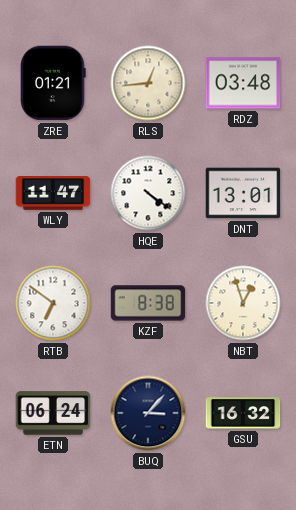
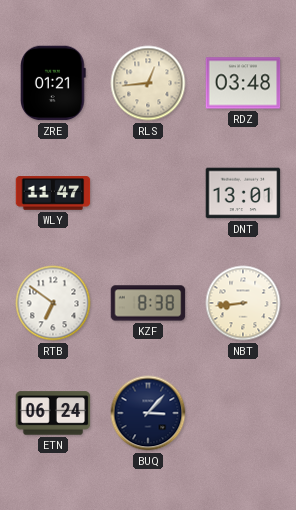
HQE: 4:21 -> none
NBT: 12:57 -> 8:44
GSU: 16:32 -> none
